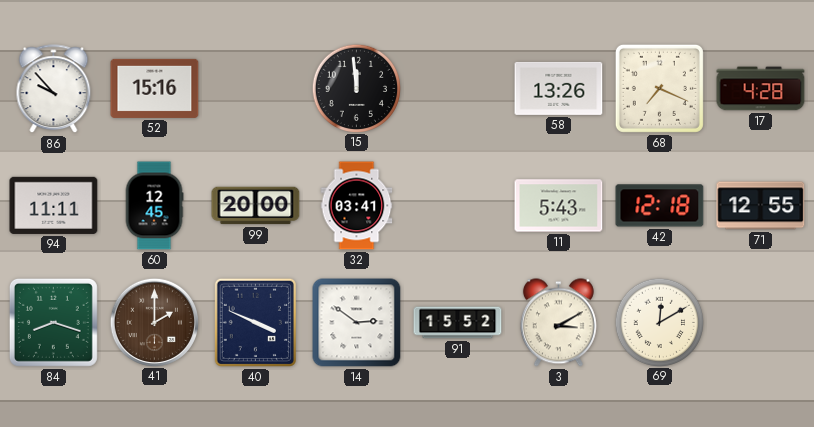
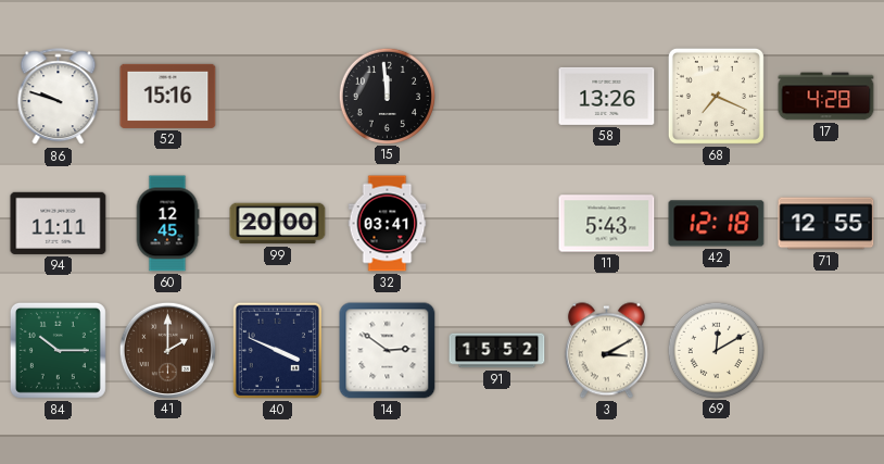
86: 9:53 -> 9:48
84: 8:18 -> 10:15
